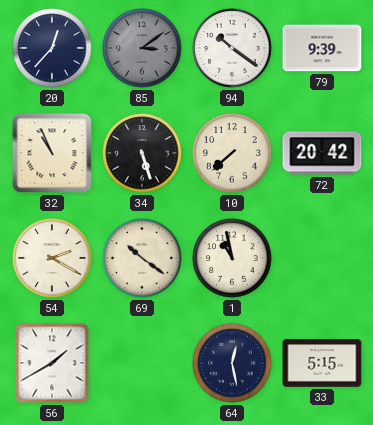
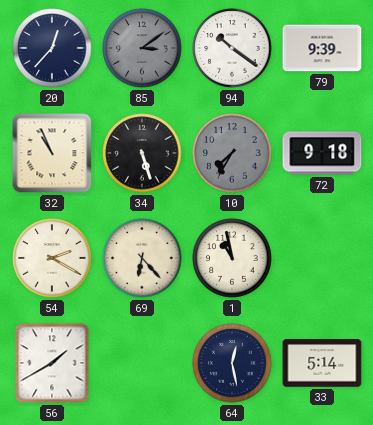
10: 7:38 -> 7:35
10 dial: cream -> grey
72: 20:42 -> 9:18
69: 10:21 -> 6:23
33: 5:15 -> 5:14
